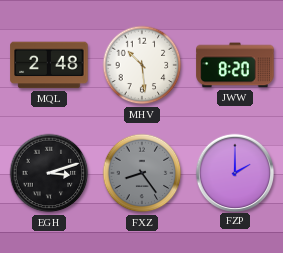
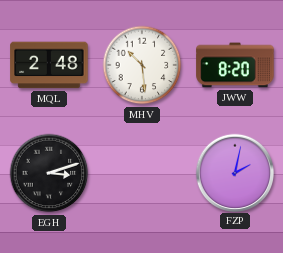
FXZ: 8:24 -> none
FZP: 2:00 -> 2:02
